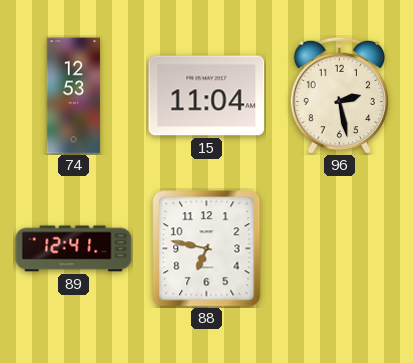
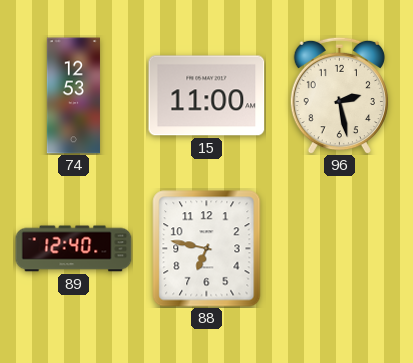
15: 11:04 -> 11:00
89: 12:41 -> 12:40
